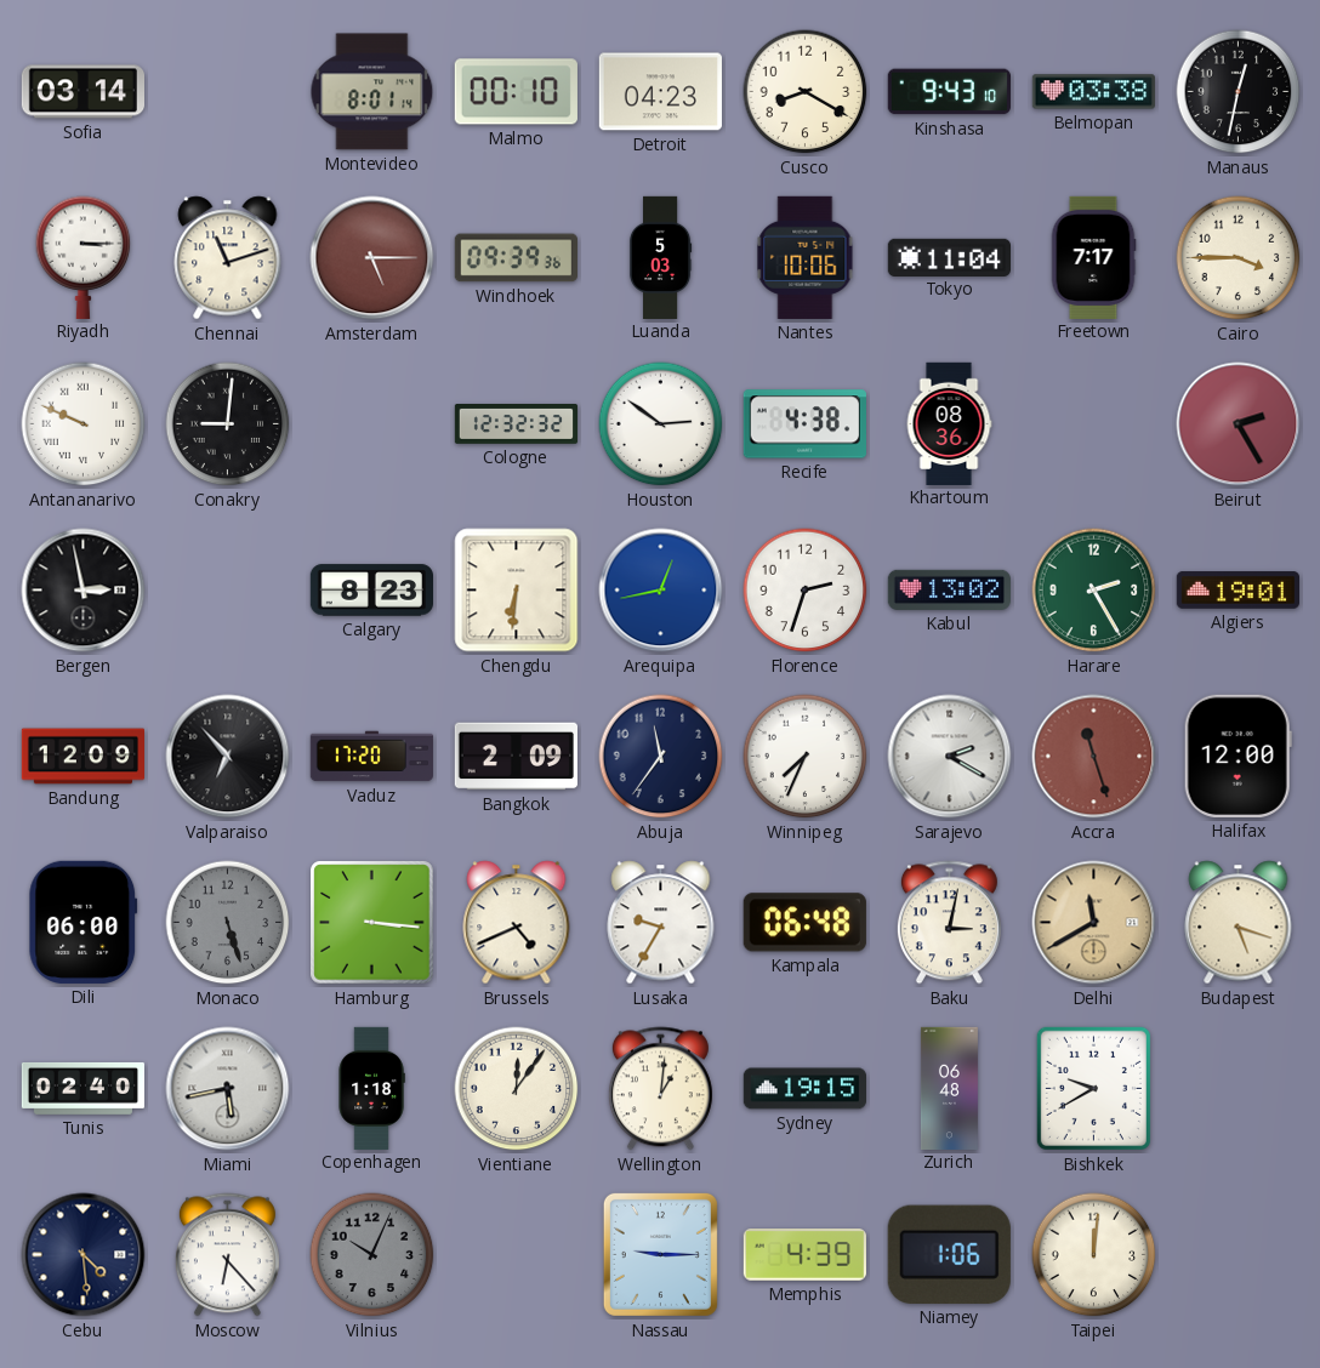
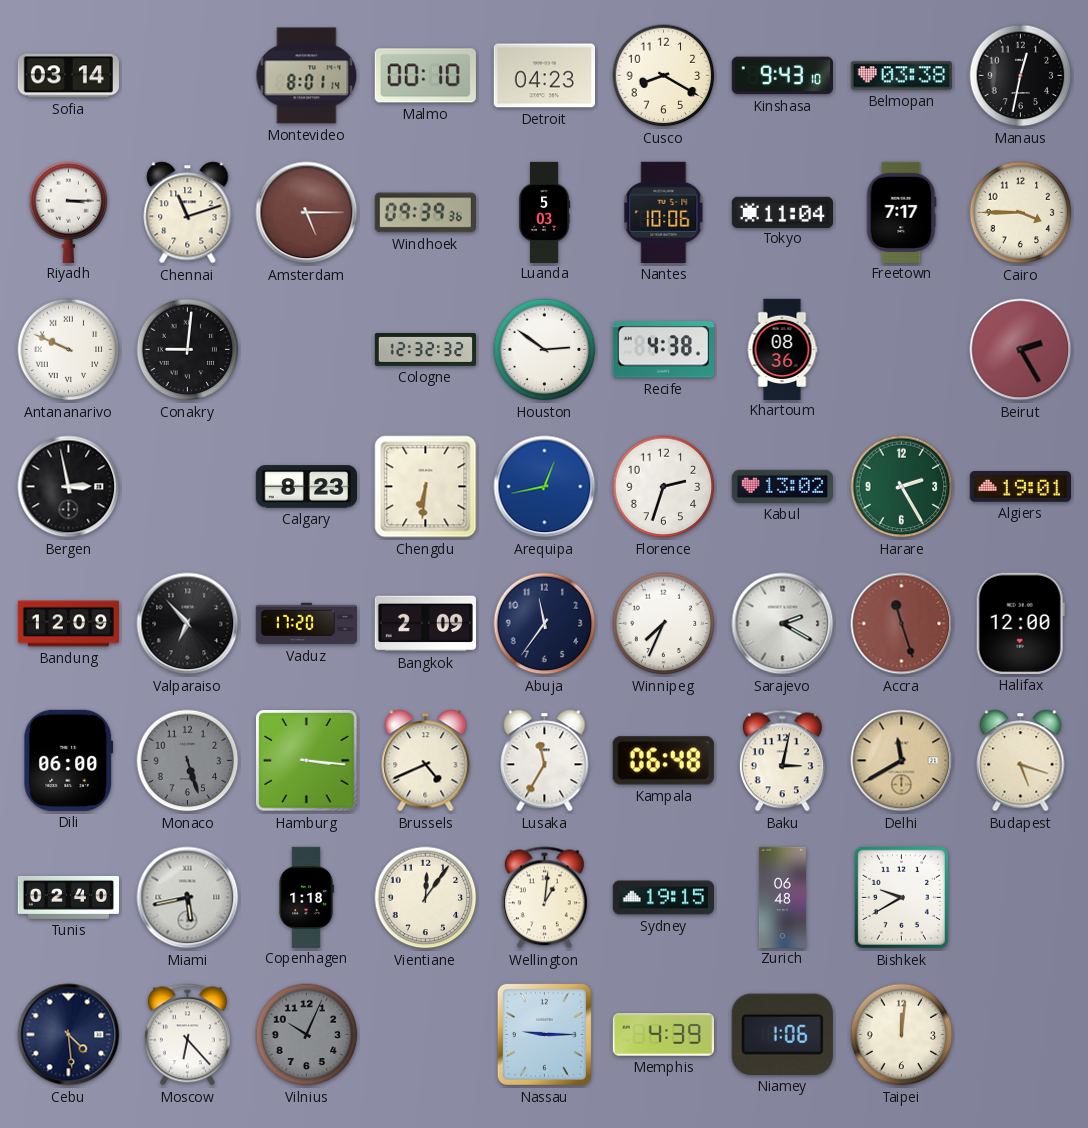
Lusaka: 9:35 -> 11:35
